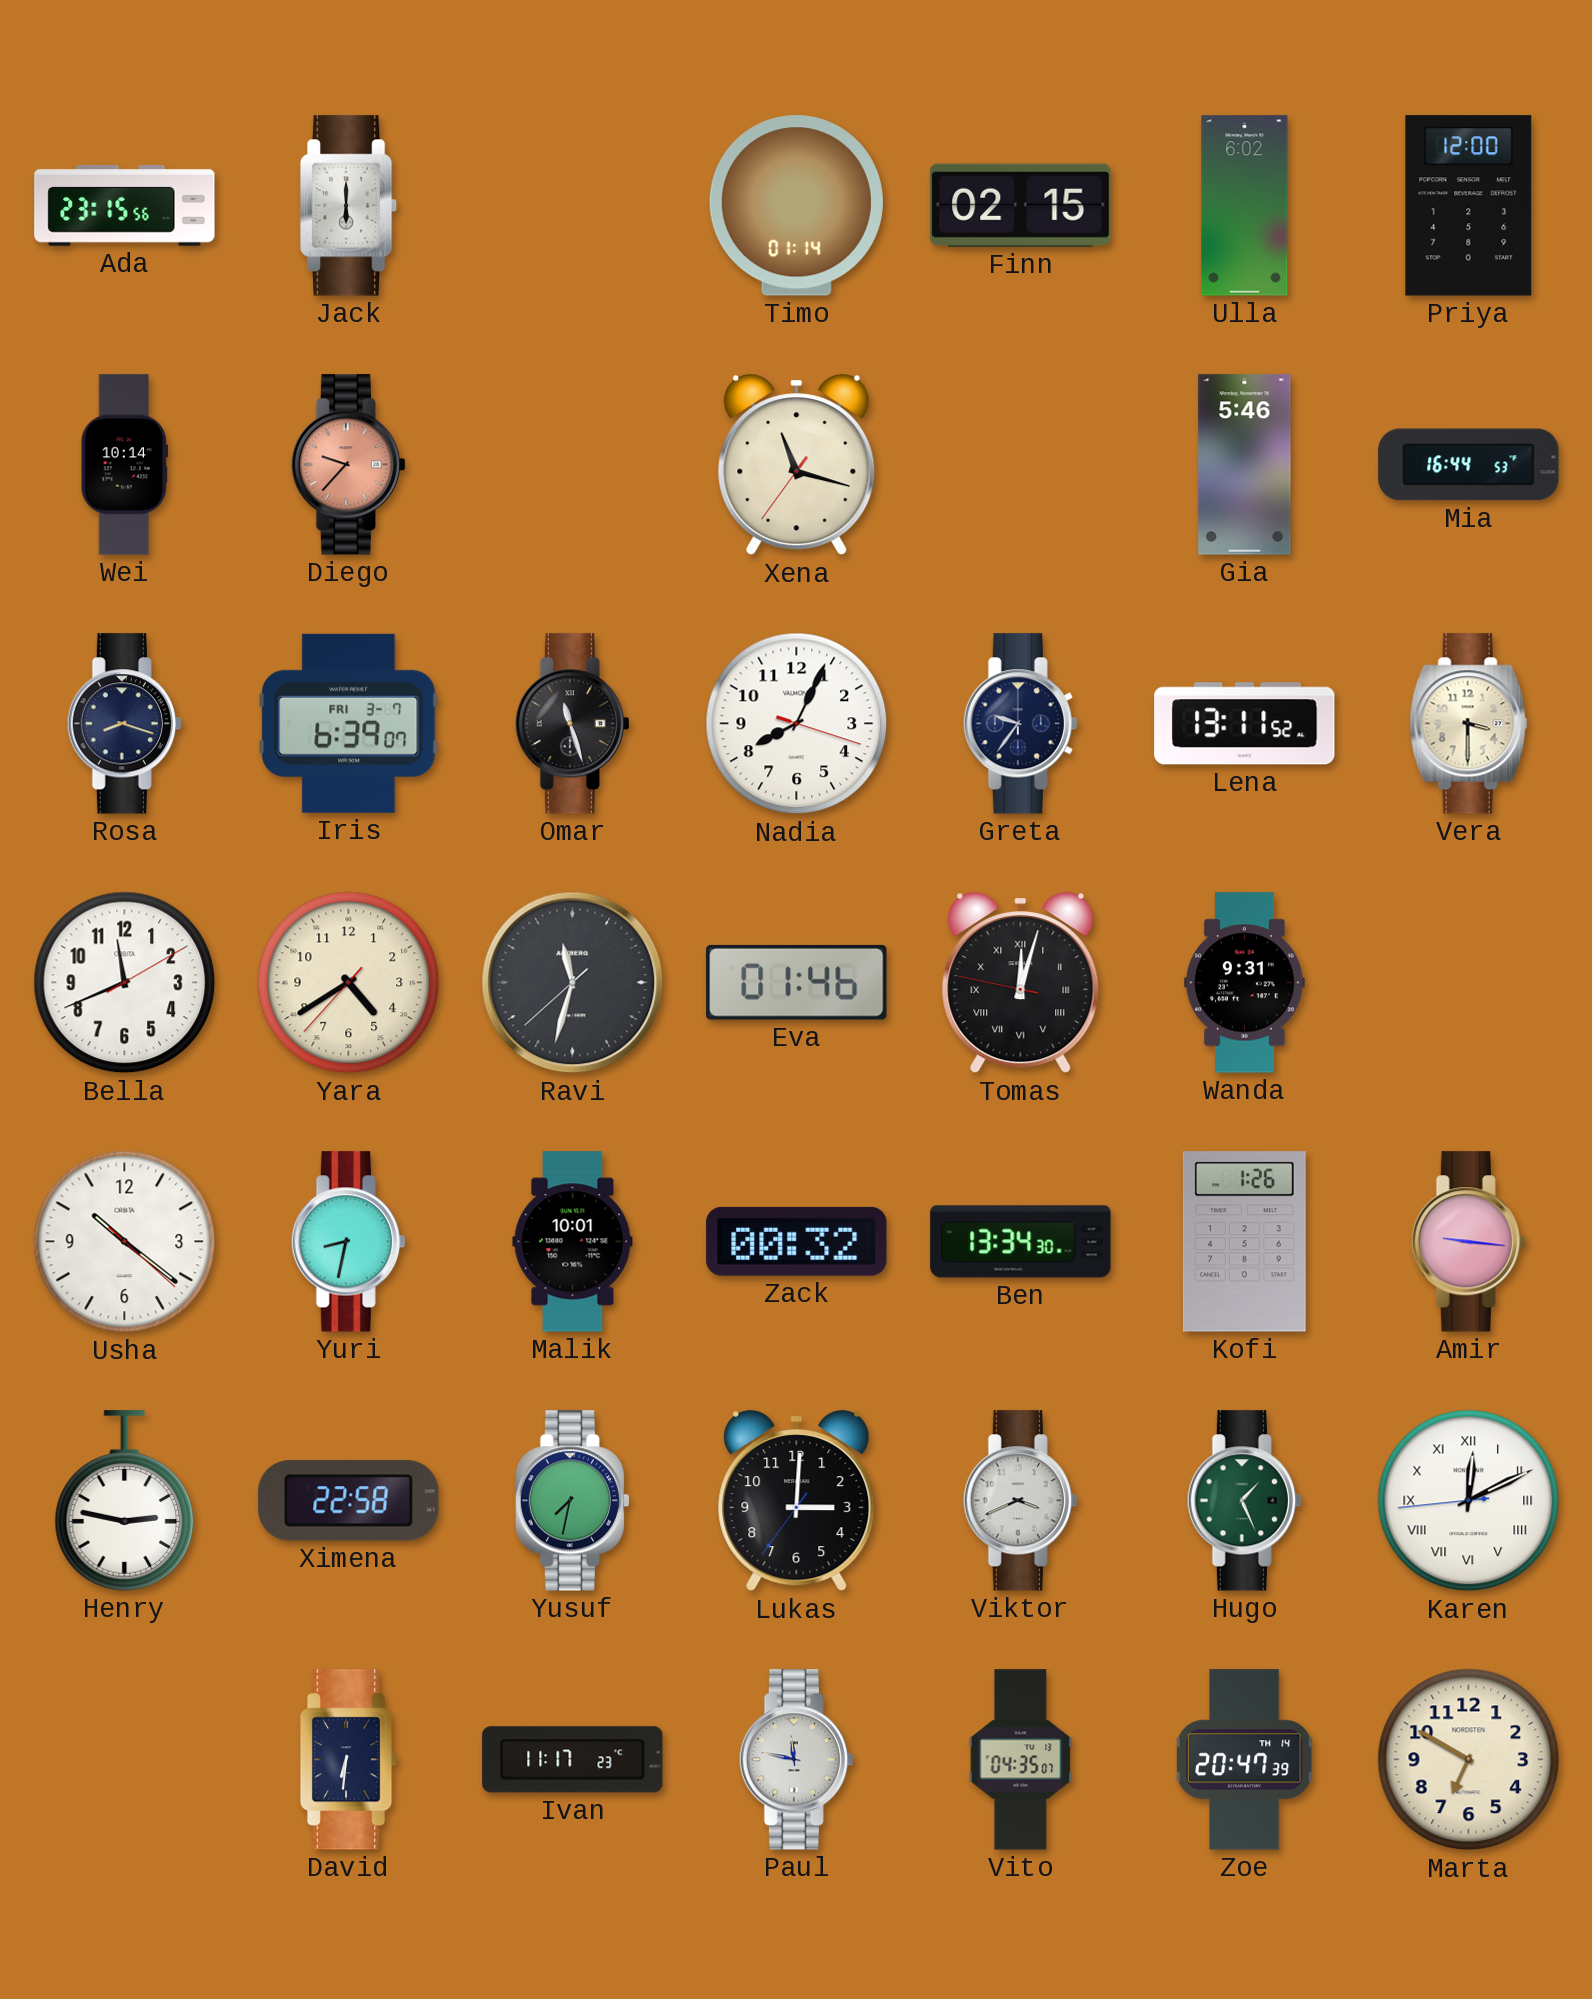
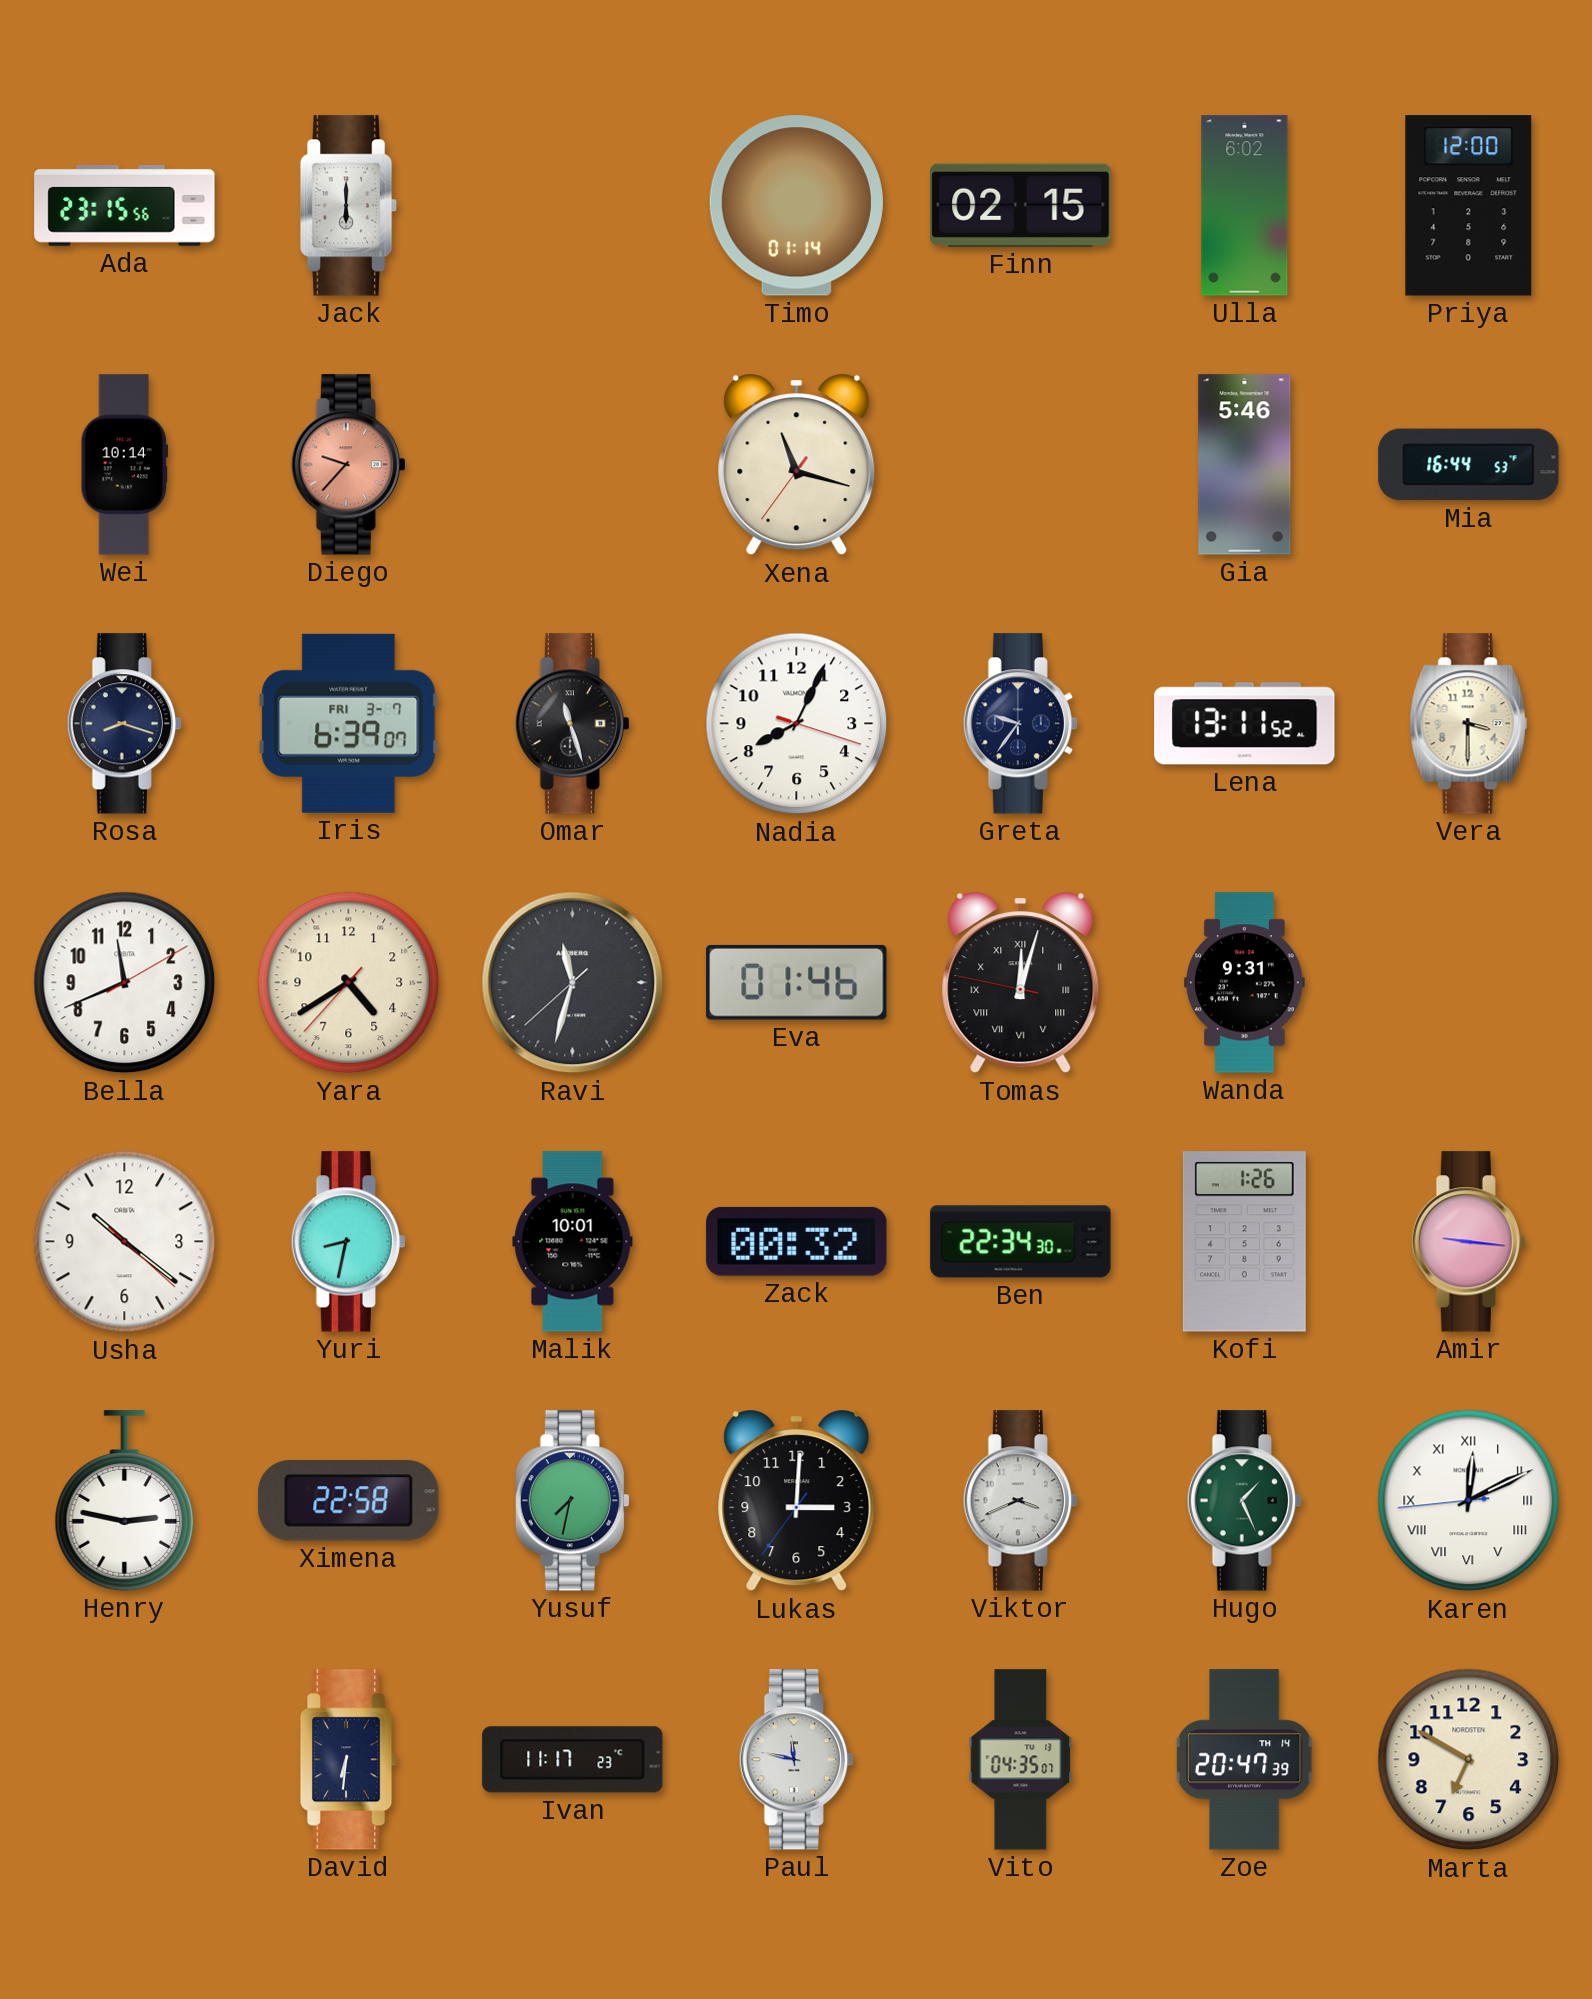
Ben: 13:34 -> 22:34
